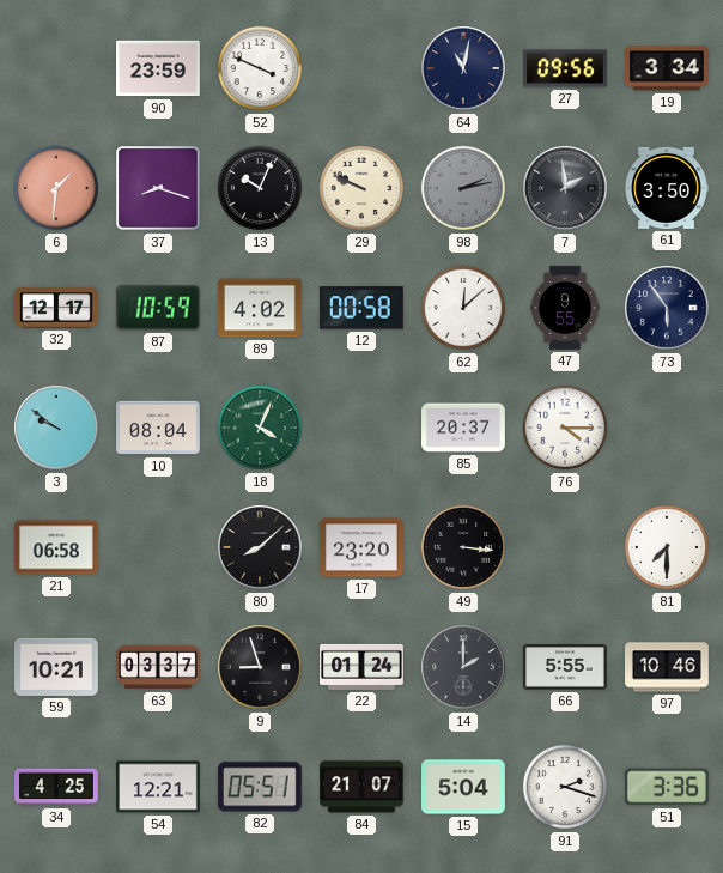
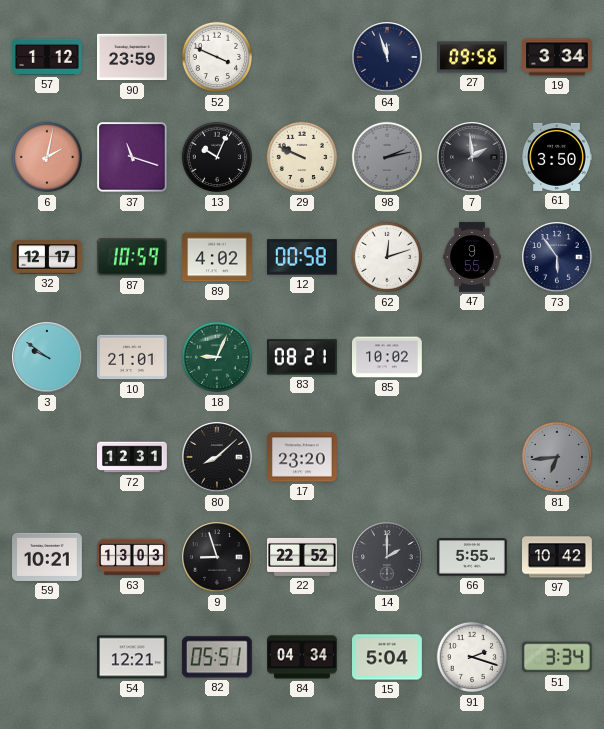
57: none -> 1:12
64: 11:02 -> 11:57
6: 1:31 -> 2:02
37: 8:18 -> 11:18
62: 12:08 -> 12:12
10: 08:04 -> 21:01
18: 4:04 -> 9:04
83: none -> 08:21
85: 20:37 -> 10:02
76: 4:15 -> none
21: 06:58 -> none
72: none -> 12:31
49: 3:16 -> none
81: 7:30 -> 6:44
81 dial: white -> grey
63: 03:37 -> 13:03
22: 01:24 -> 22:52
97: 10:46 -> 10:42
34: 4:25 -> none
84: 21:07 -> 04:34
51: 3:36 -> 3:34
